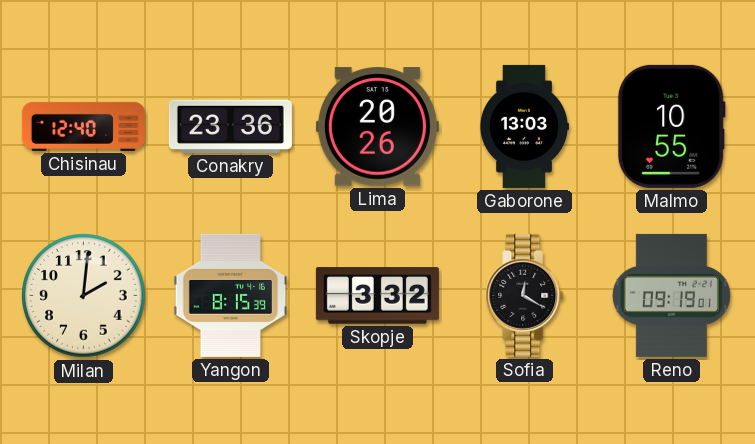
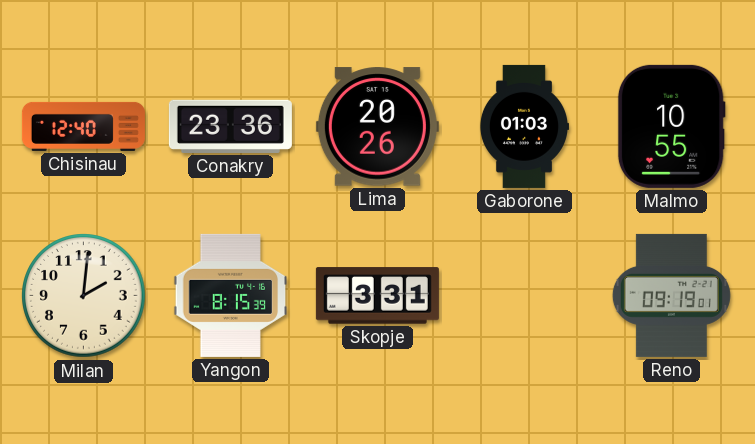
Gaborone: 13:03 -> 01:03
Skopje: 3:32 -> 3:31
Sofia: 12:20 -> none
